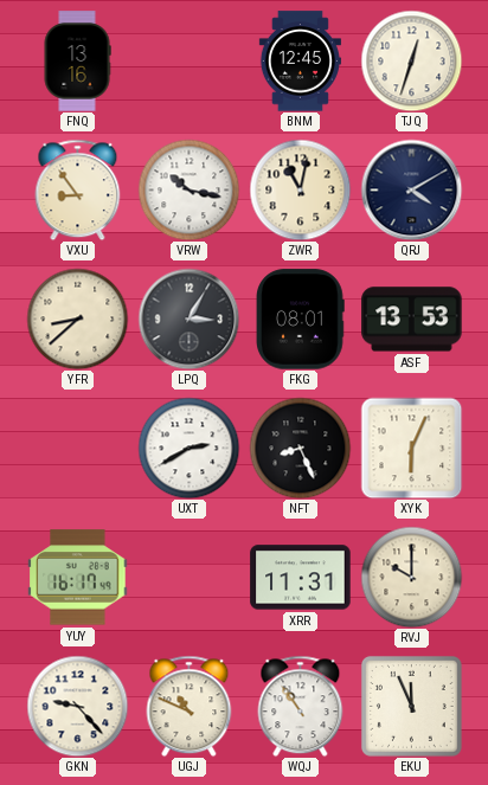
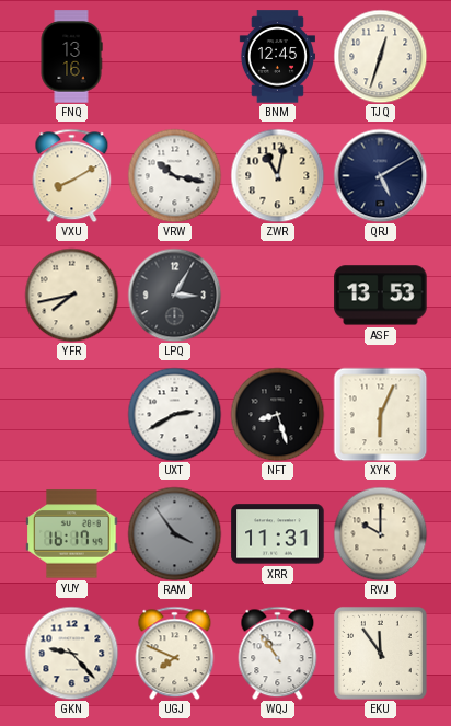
VXU: 8:54 -> 8:10
QRJ: 4:10 -> 5:10
YFR: 8:38 -> 7:43
FKG: 08:01 -> none
NFT: 8:26 -> 8:27
RAM: none -> 3:54
UGJ: 10:49 -> 7:49
EKU: 11:56 -> 11:54
